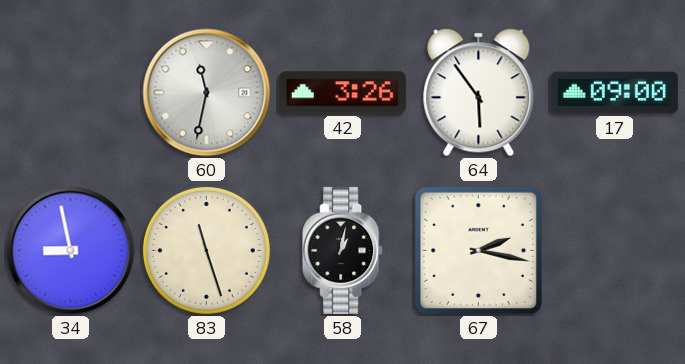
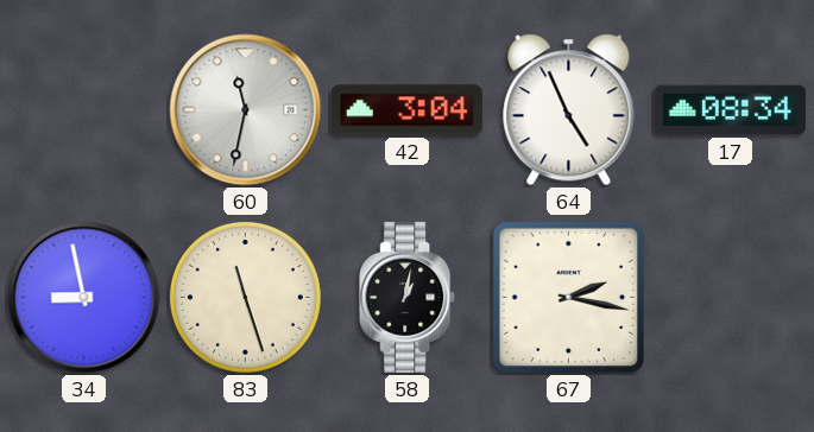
42: 3:26 -> 3:04
64: 5:54 -> 4:56
17: 09:00 -> 08:34
